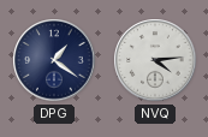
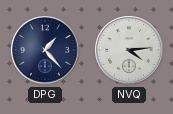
DPG: 1:21 -> 1:23
